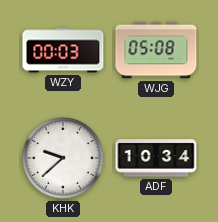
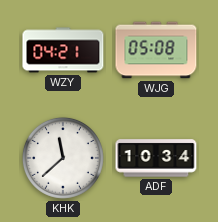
WZY: 00:03 -> 04:21
KHK: 9:38 -> 11:38
